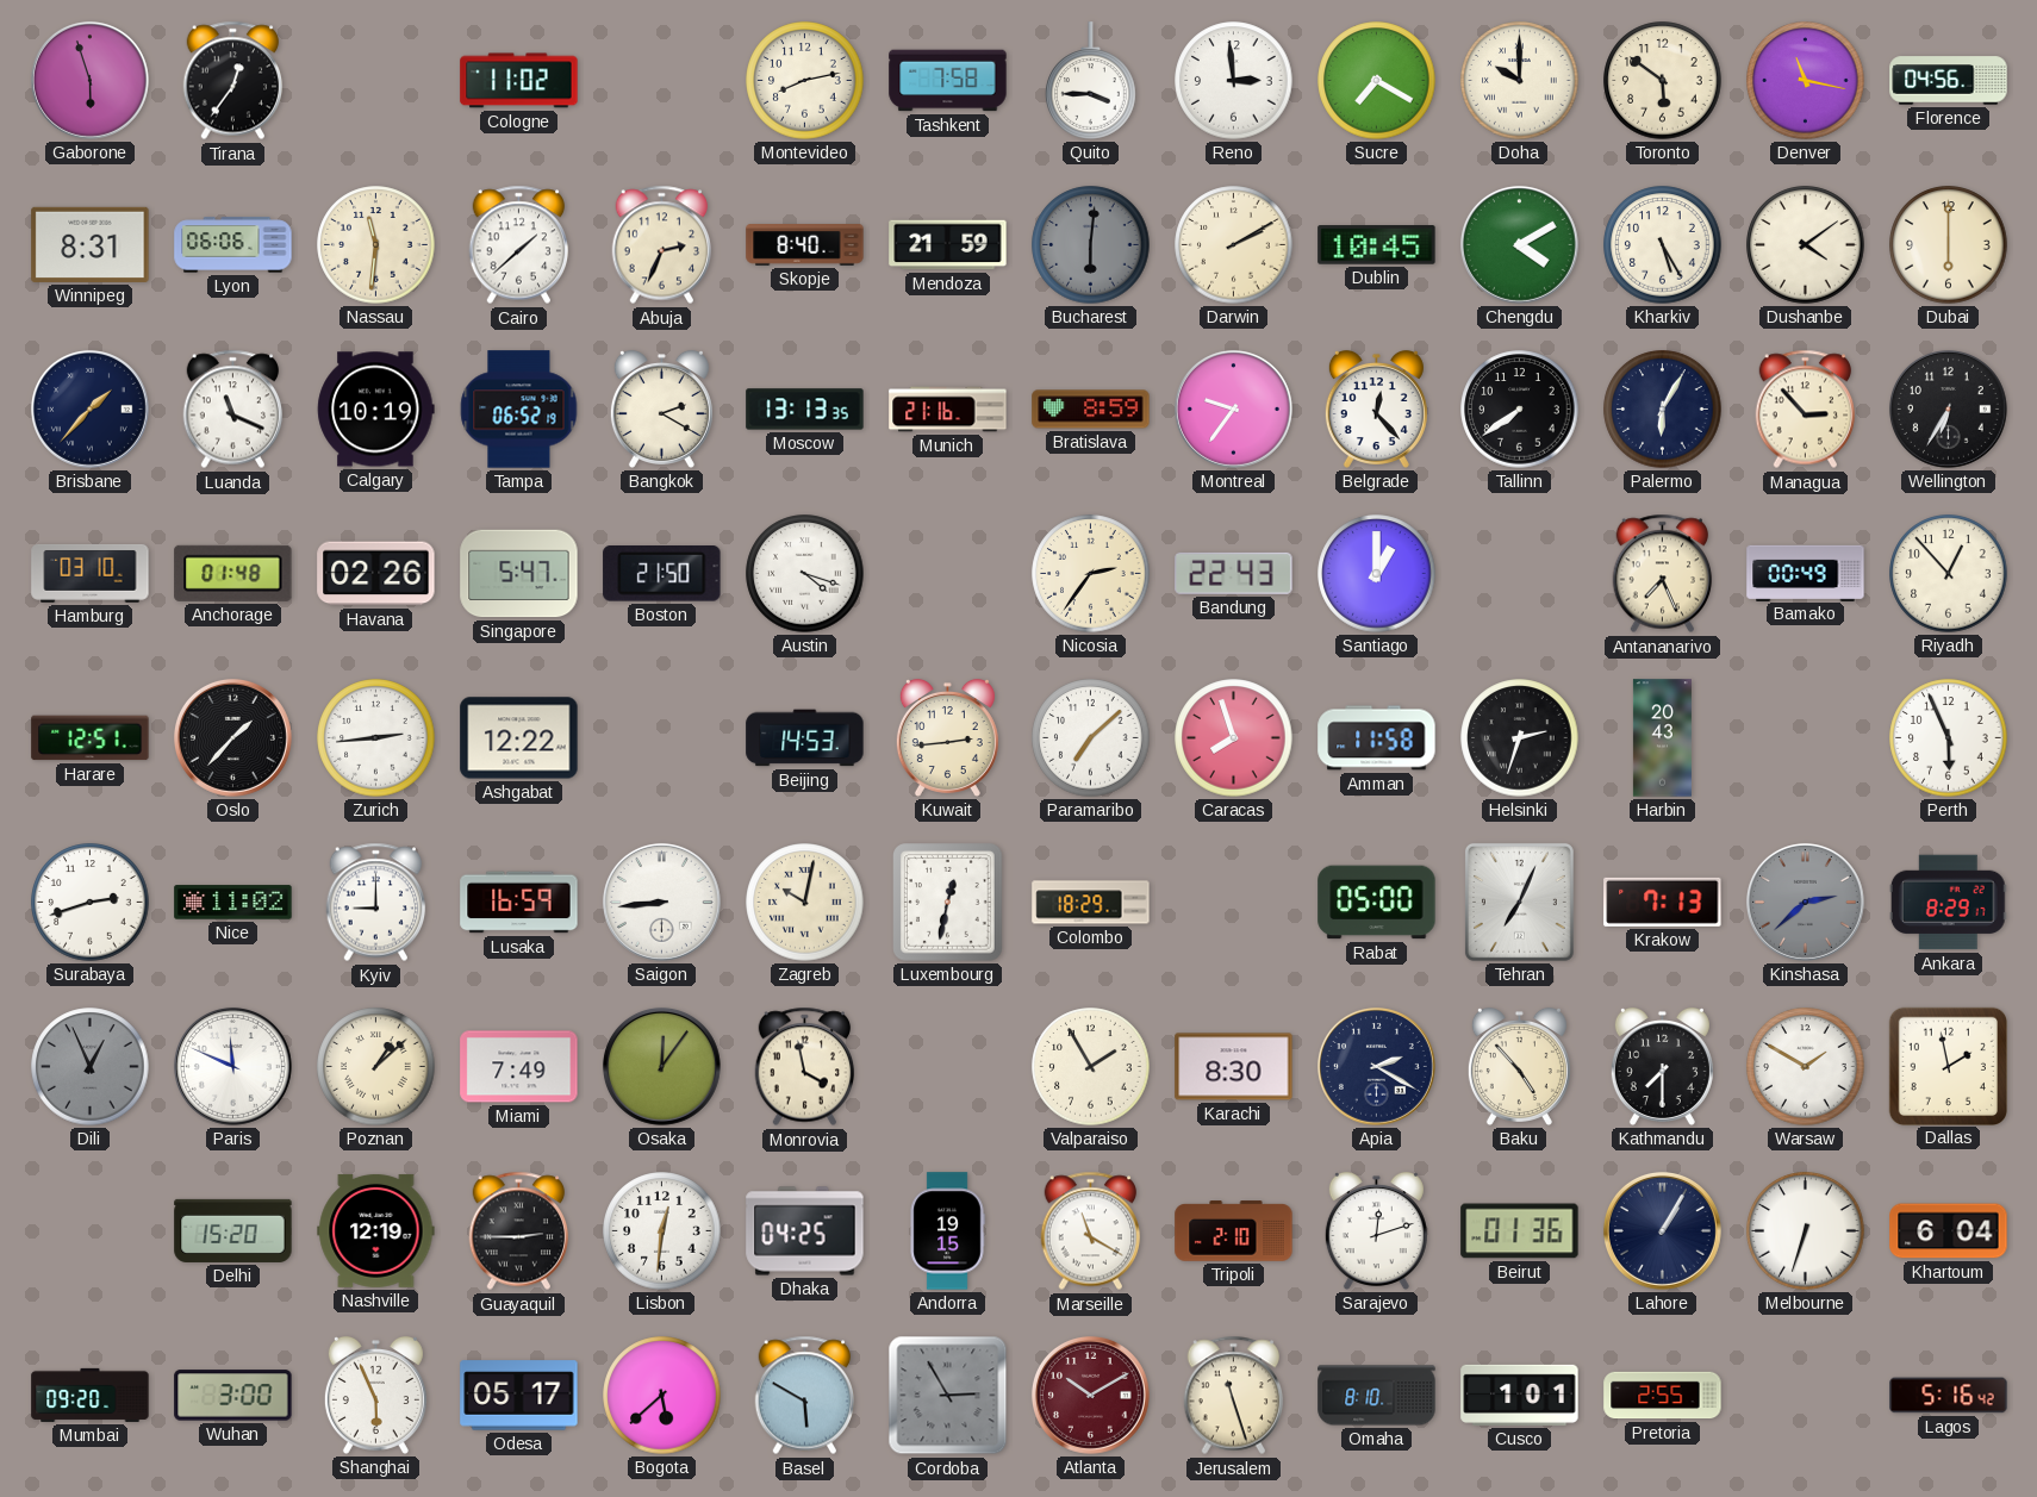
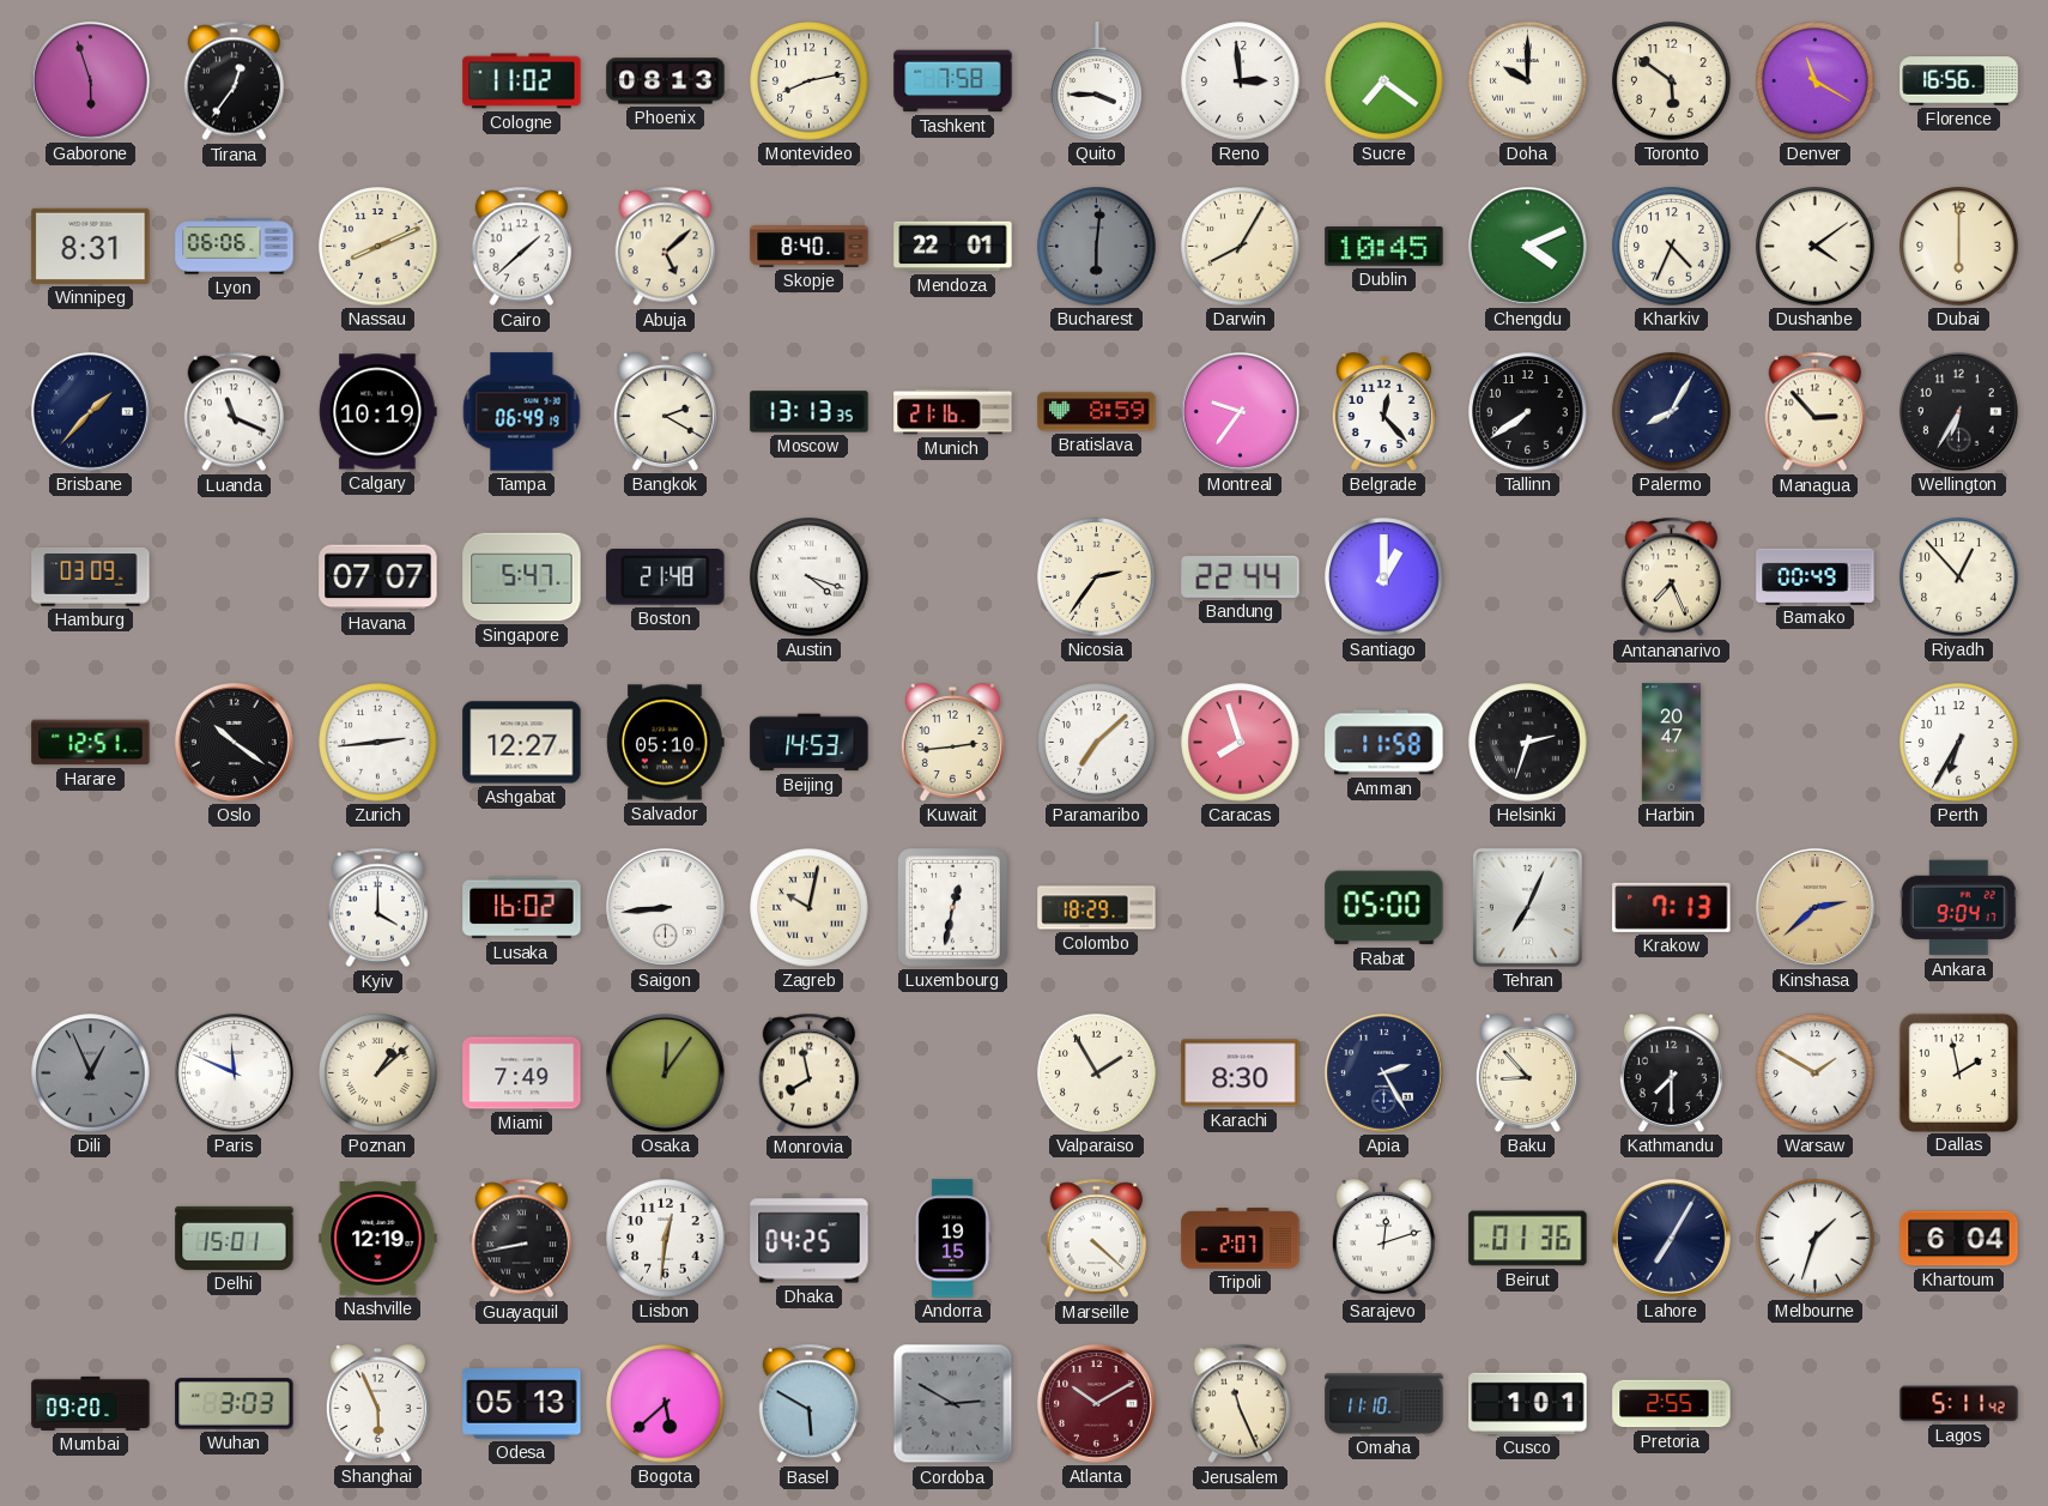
Phoenix: none -> 08:13
Sucre: 7:20 -> 7:21
Denver: 11:17 -> 11:20
Florence: 04:56 -> 16:56
Nassau: 11:31 -> 8:11
Abuja: 2:34 -> 5:08
Mendoza: 21:59 -> 22:01
Darwin: 2:10 -> 8:05
Chengdu: 4:10 -> 4:11
Kharkiv: 5:25 -> 4:34
Tampa: 06:52 -> 06:49
Palermo: 6:05 -> 8:05
Hamburg: 03:10 -> 03:09
Anchorage: 01:48 -> none
Havana: 02:26 -> 07:07
Boston: 21:50 -> 21:48
Bandung: 22:43 -> 22:44
Oslo: 1:37 -> 10:21
Ashgabat: 12:22 -> 12:27
Salvador: none -> 05:10
Harbin: 20:43 -> 20:47
Perth: 5:56 -> 6:35
Surabaya: 2:42 -> none
Nice: 11:02 -> none
Kyiv: 9:00 -> 4:00
Lusaka: 16:59 -> 16:02
Kinshasa dial: grey -> champagne
Ankara: 8:29 -> 9:04
Monrovia: 3:58 -> 7:58
Apia: 2:20 -> 2:25
Baku: 4:53 -> 8:53
Delhi: 15:20 -> 15:01
Guayaquil: 2:45 -> 8:43
Marseille: 11:20 -> 4:22
Tripoli: 2:10 -> 2:07
Lahore: 1:05 -> 7:05
Melbourne: 6:33 -> 1:33
Wuhan: 3:00 -> 3:03
Odesa: 05:17 -> 05:13
Cordoba: 2:55 -> 2:50
Jerusalem: 11:27 -> 11:26
Omaha: 8:10 -> 11:10
Lagos: 5:16 -> 5:11
